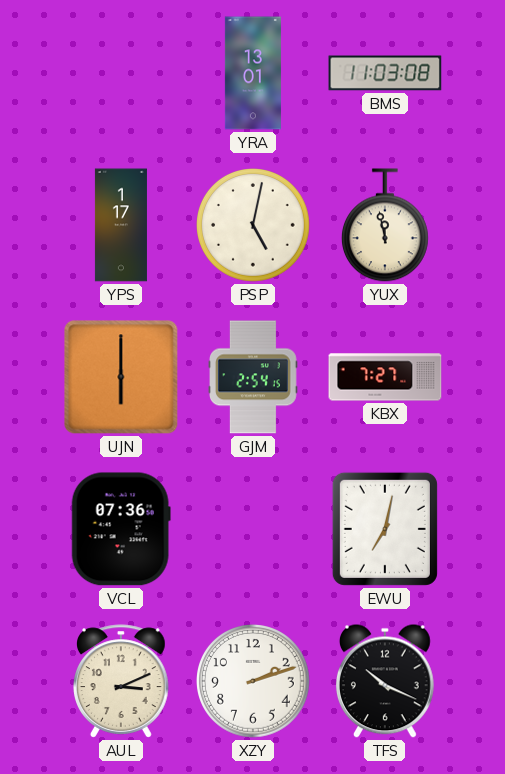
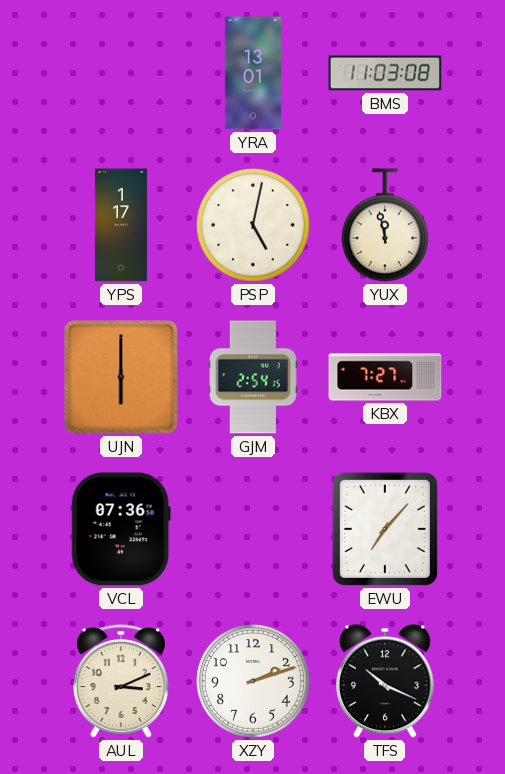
EWU: 7:02 -> 7:07
